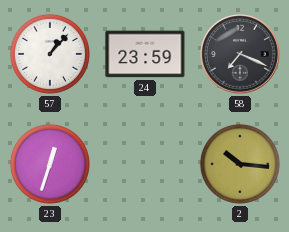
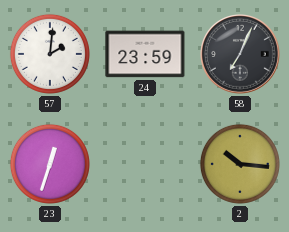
57: 1:07 -> 2:01
58: 7:19 -> 7:04
